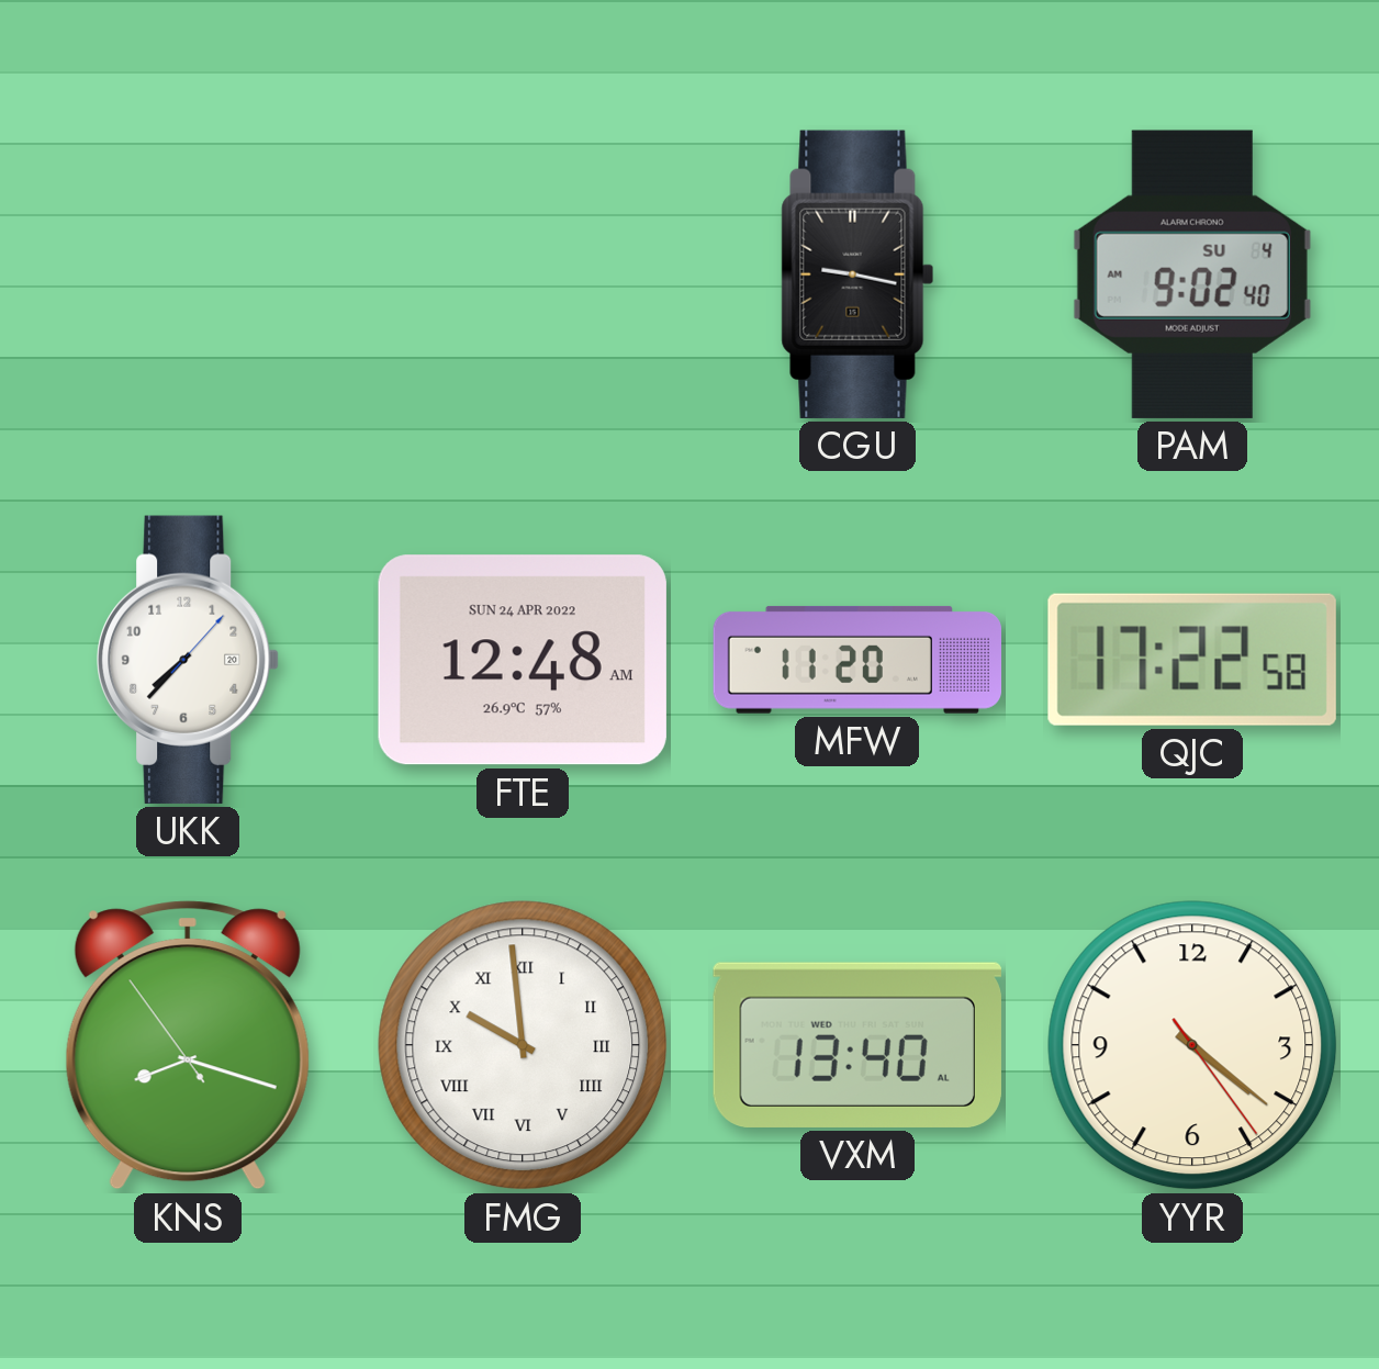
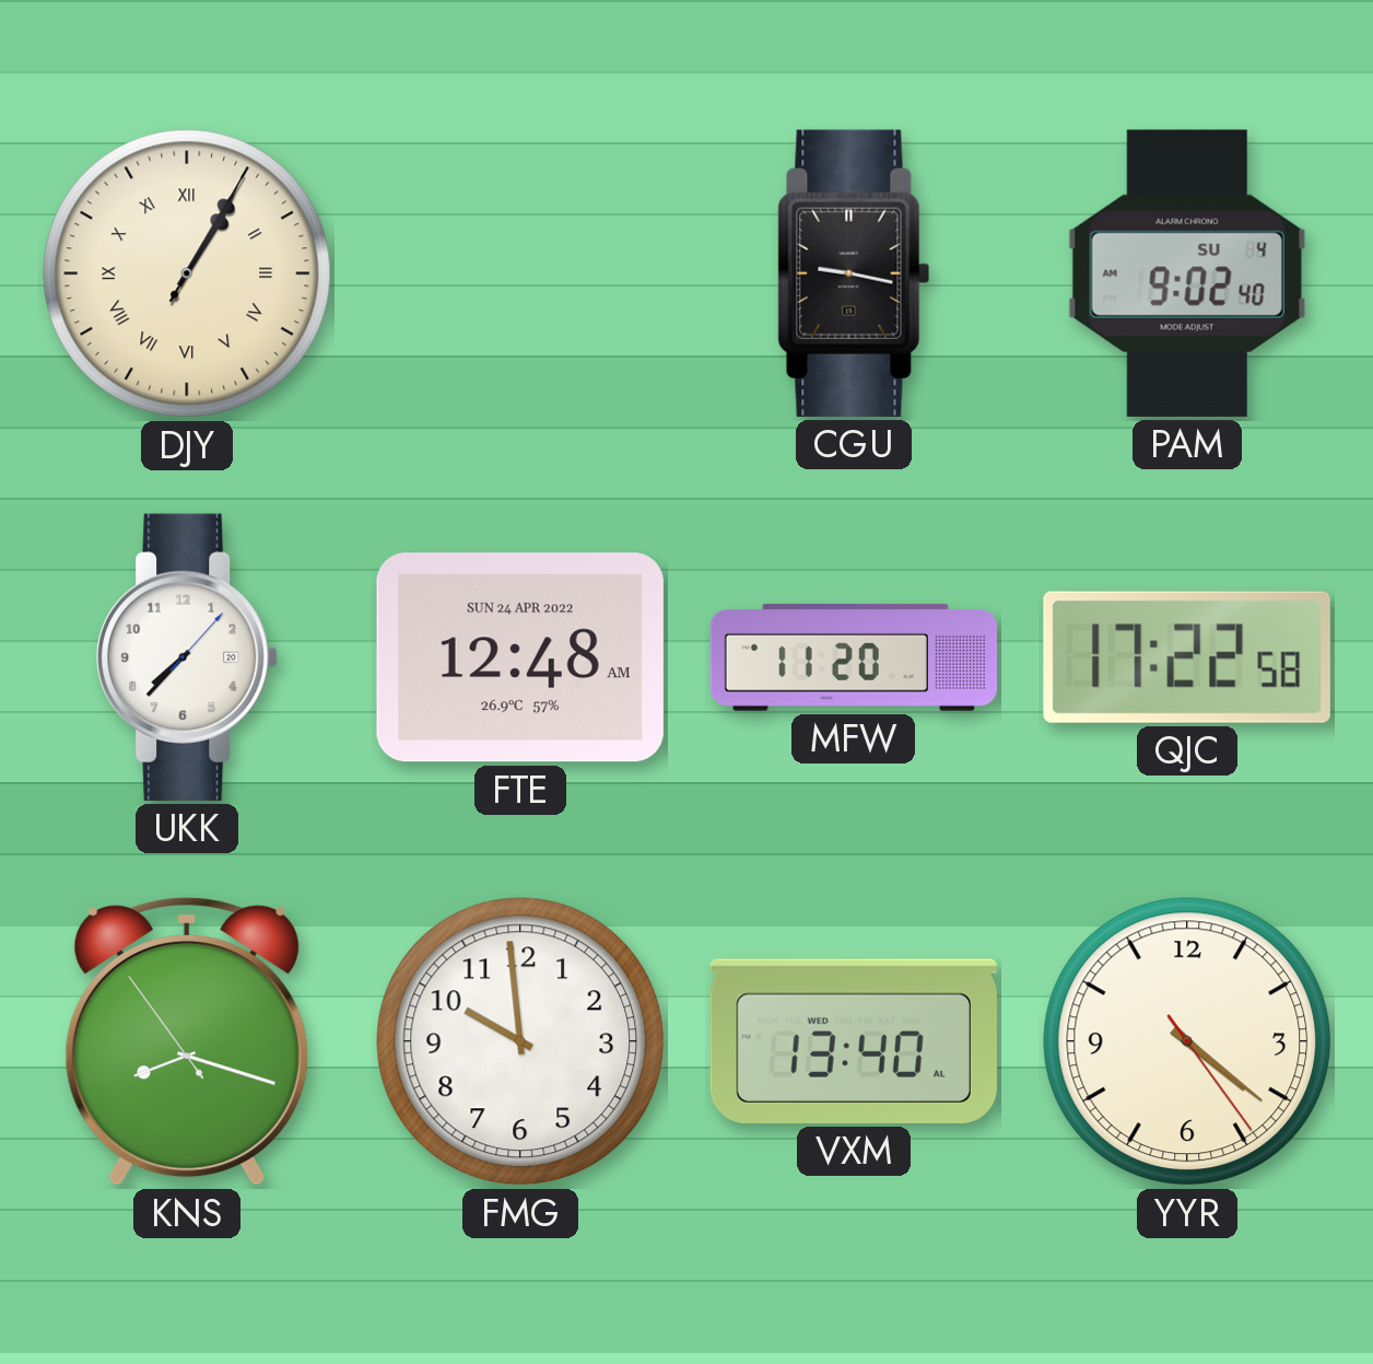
DJY: none -> 1:05
FMG numerals: Roman -> Arabic
